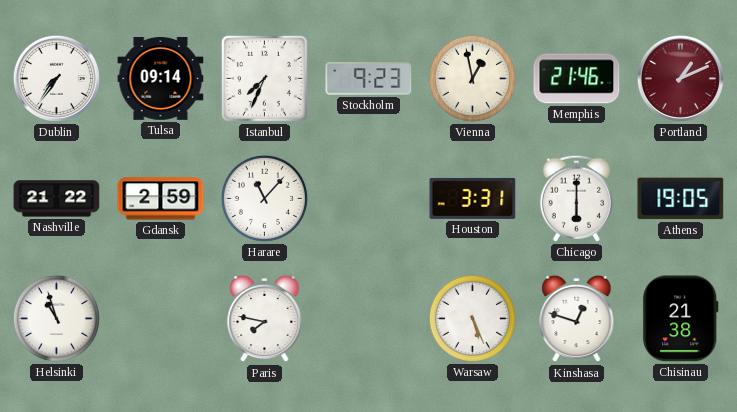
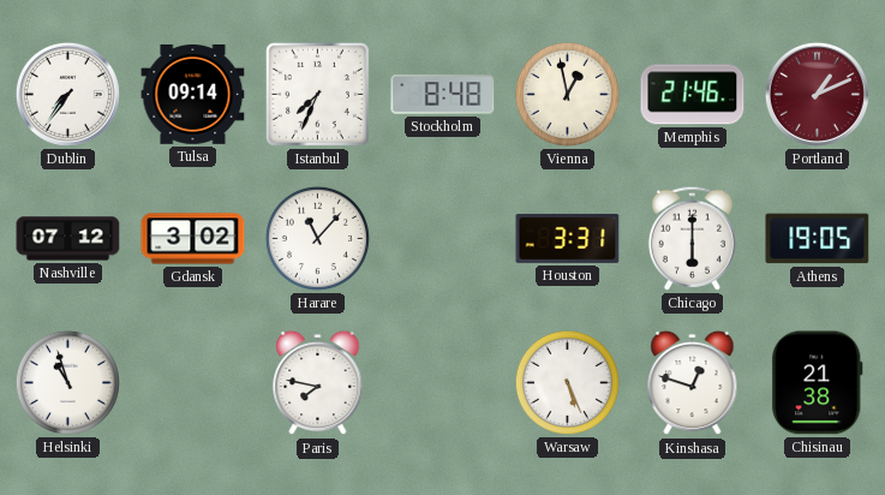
Stockholm: 9:23 -> 8:48
Nashville: 21:22 -> 07:12
Gdansk: 2:59 -> 3:02
